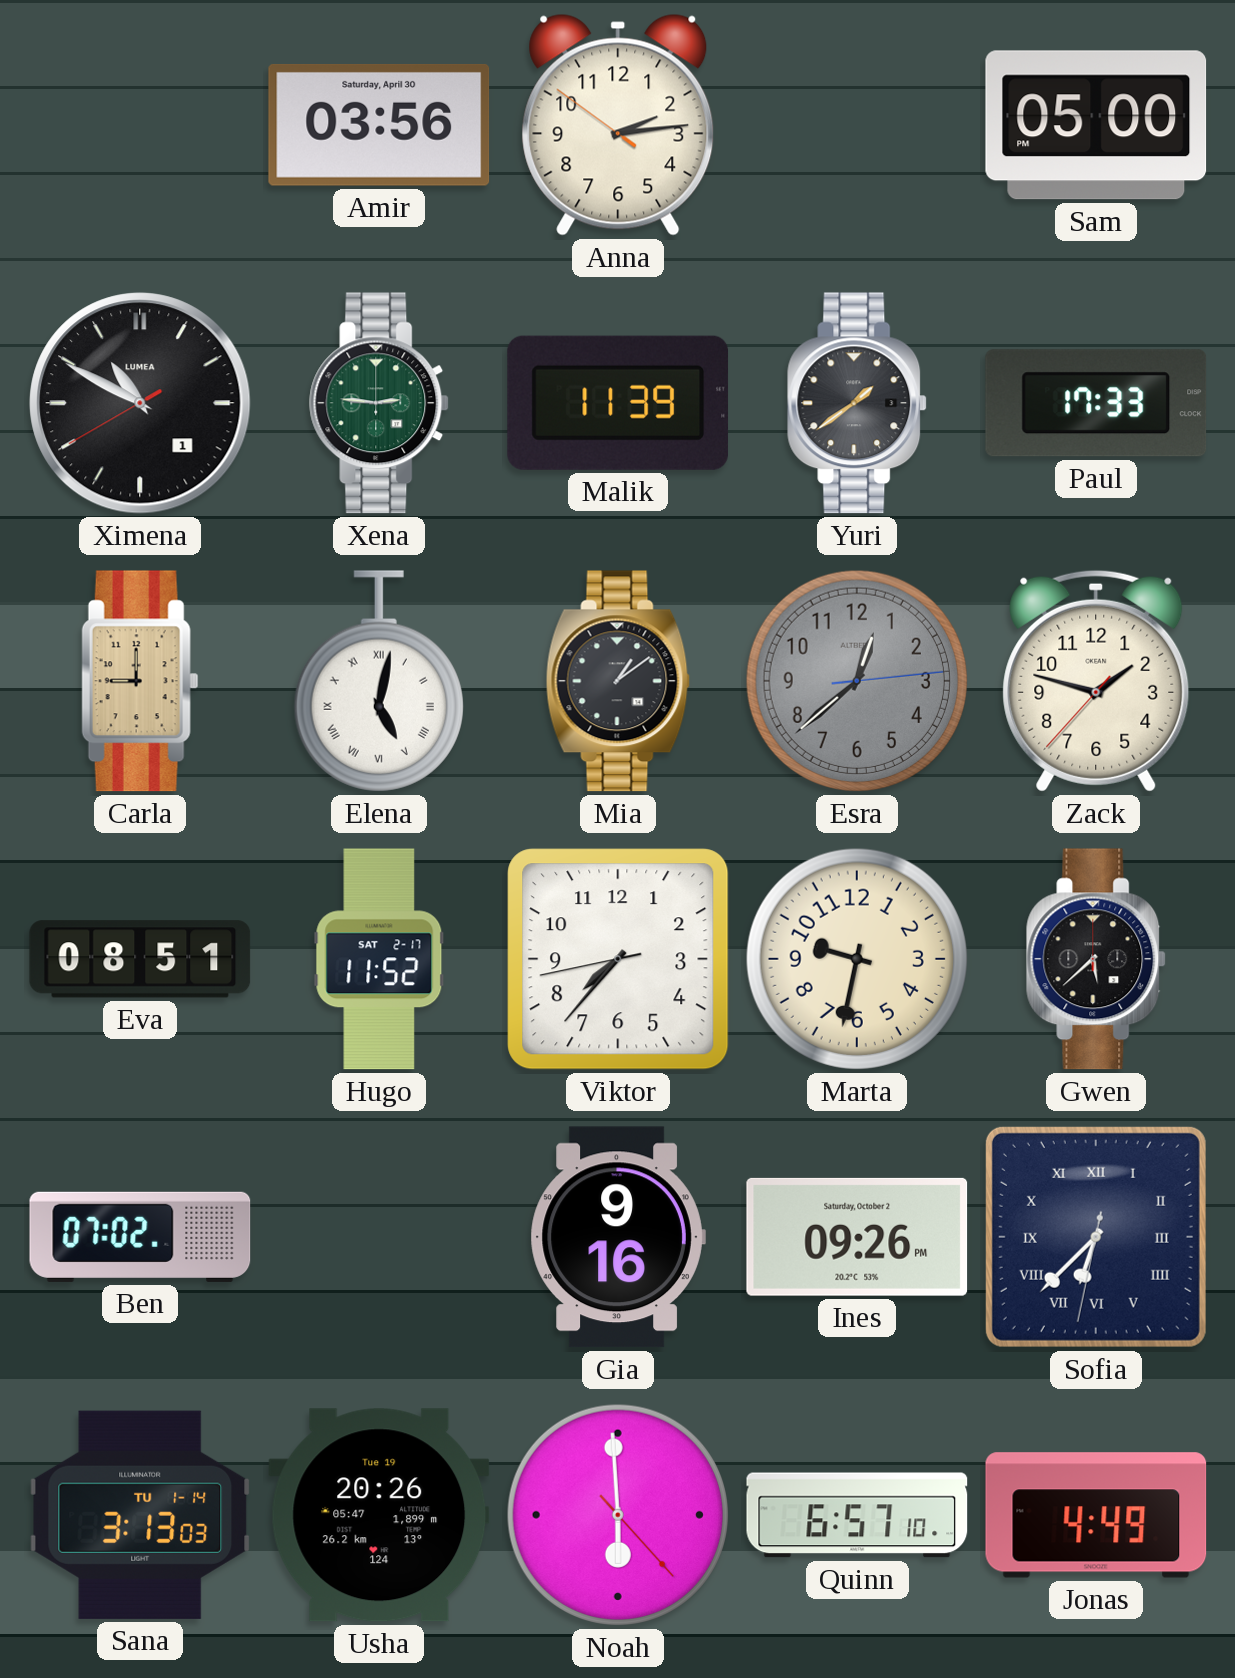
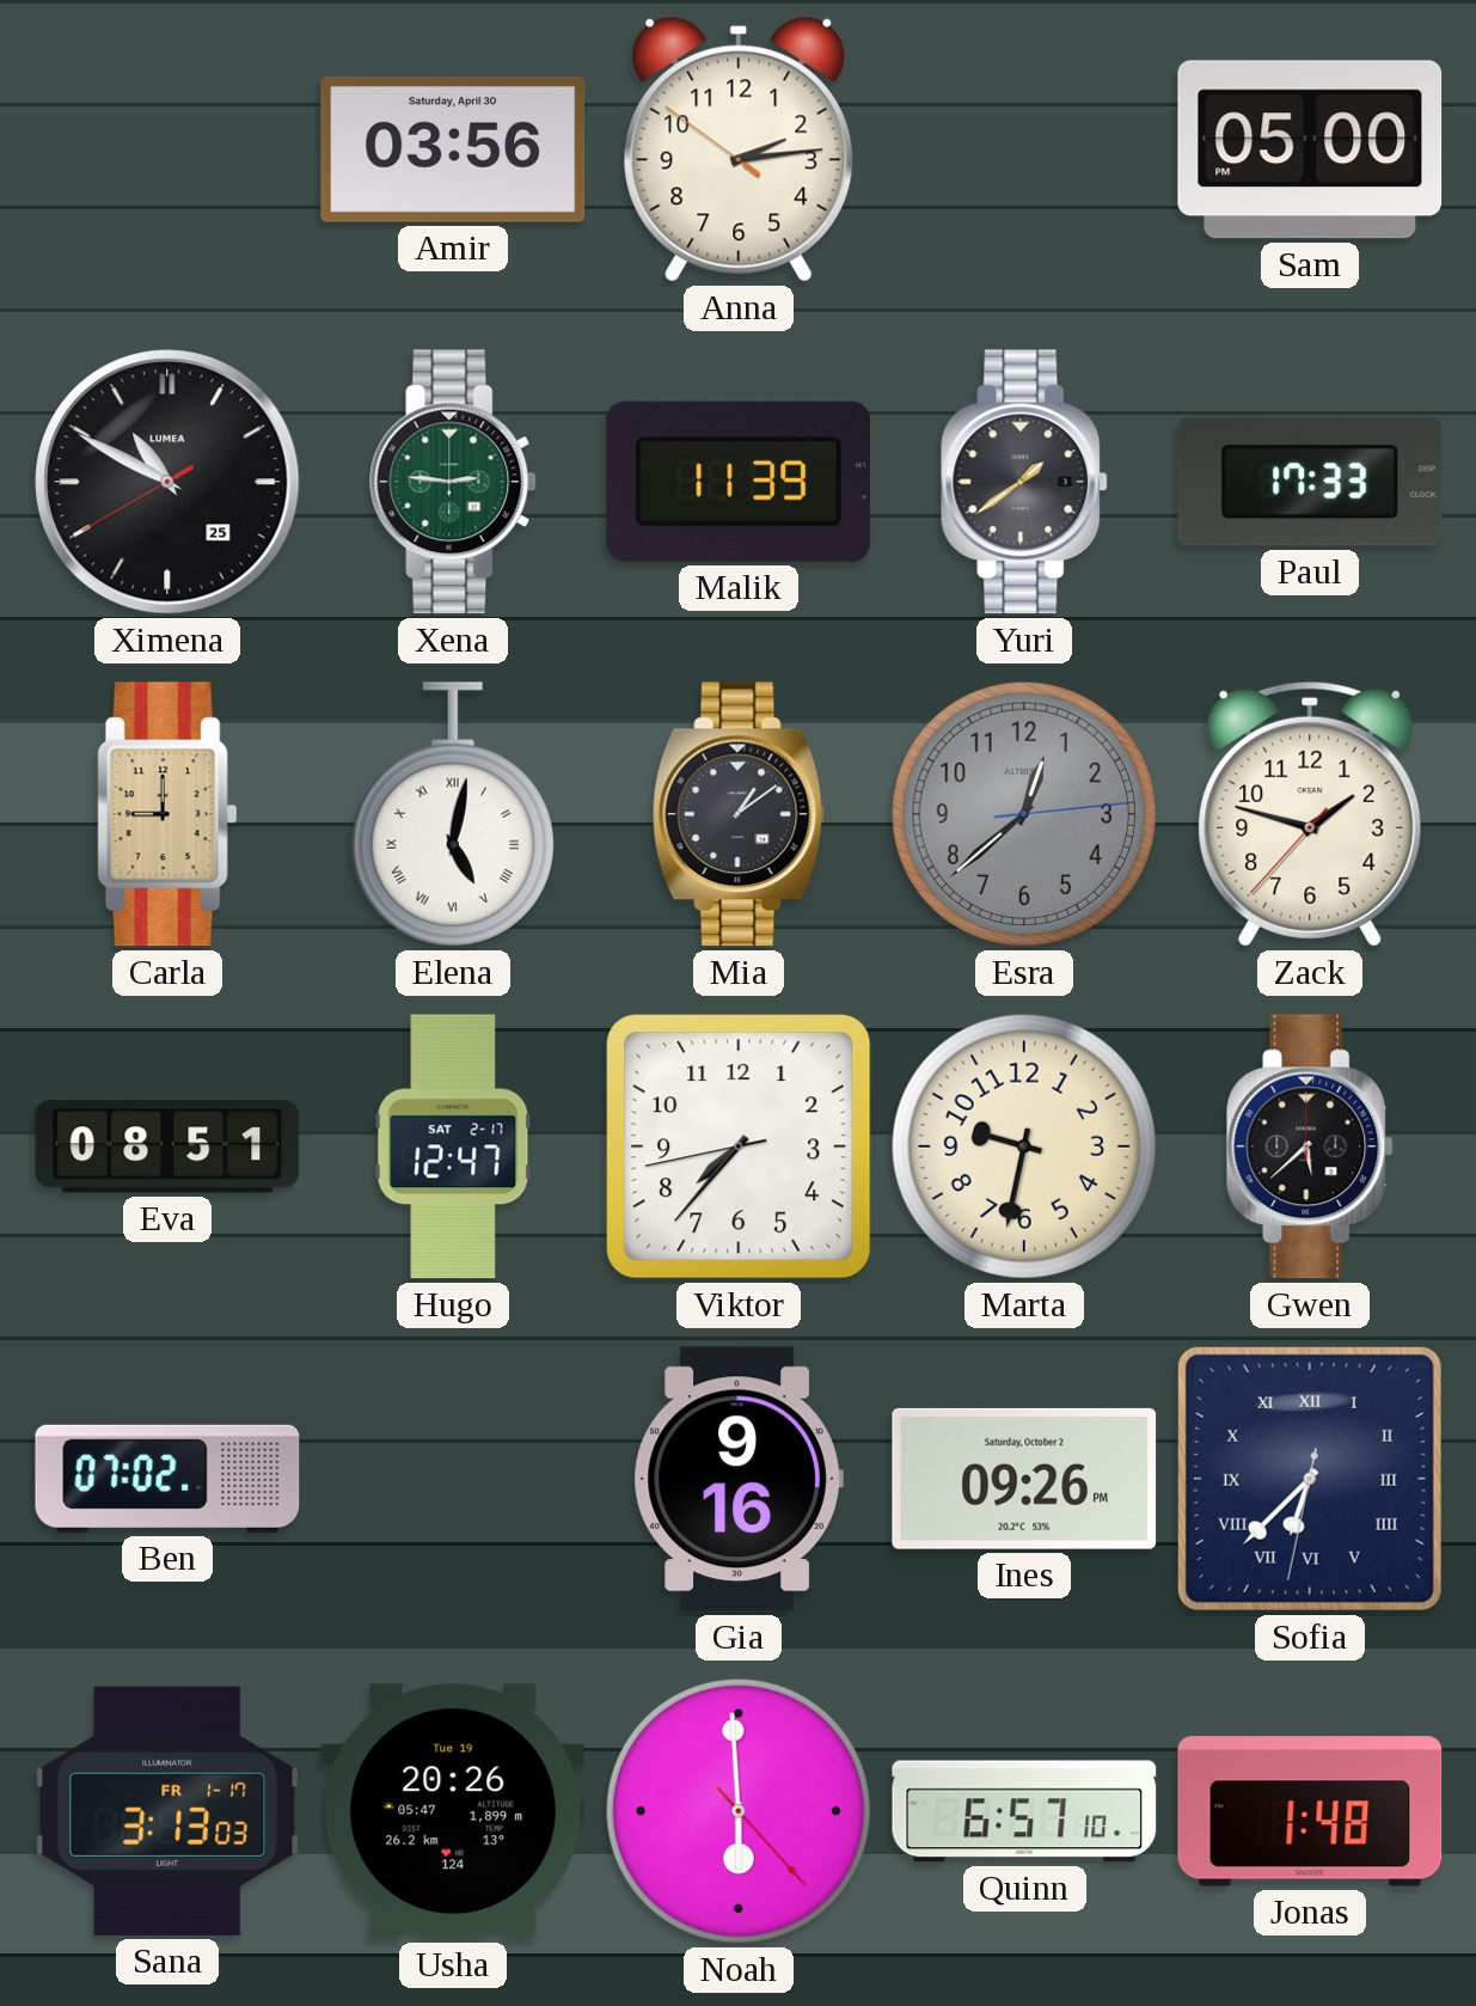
Ximena date: 1 -> 25
Hugo: 11:52 -> 12:47
Sana date: TU 1-14 -> FR 1-17
Jonas: 4:49 -> 1:48
